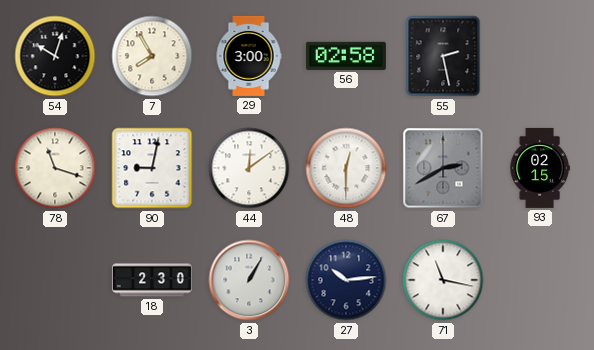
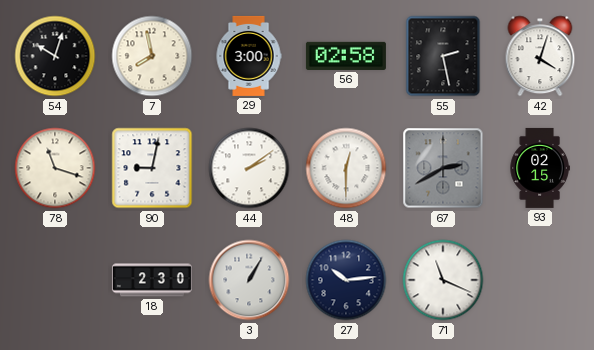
7: 7:55 -> 7:58
42: none -> 4:03
44: 12:09 -> 2:09
71: 11:17 -> 11:19
